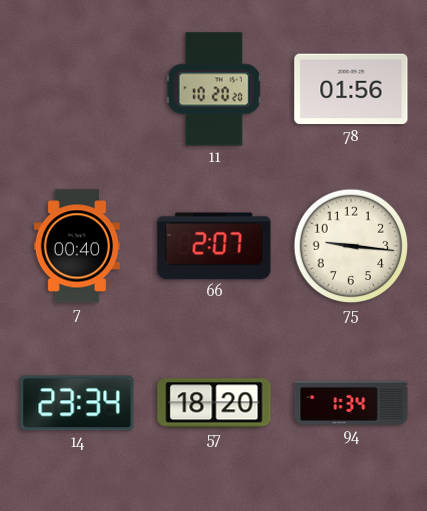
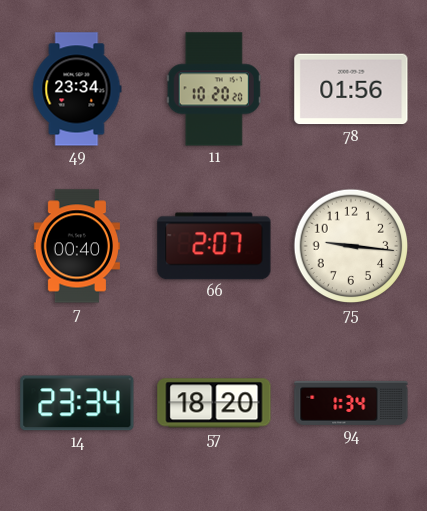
49: none -> 23:34
